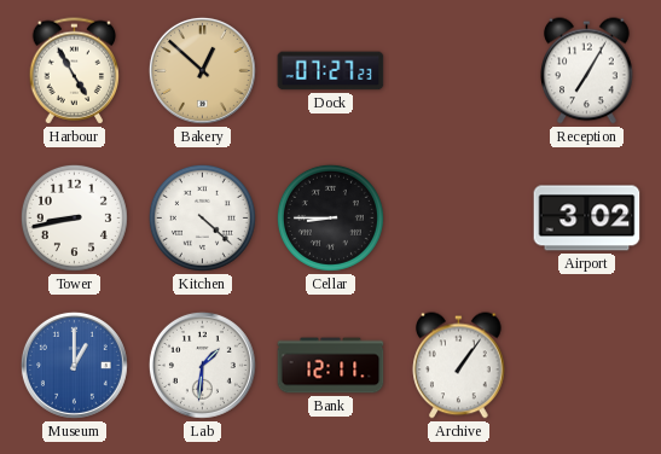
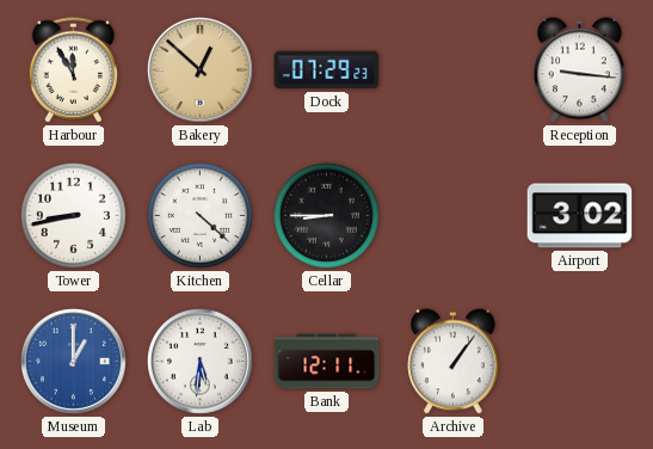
Harbour: 4:55 -> 11:55
Dock: 07:27 -> 07:29
Reception: 7:05 -> 9:16
Lab: 1:31 -> 5:31
